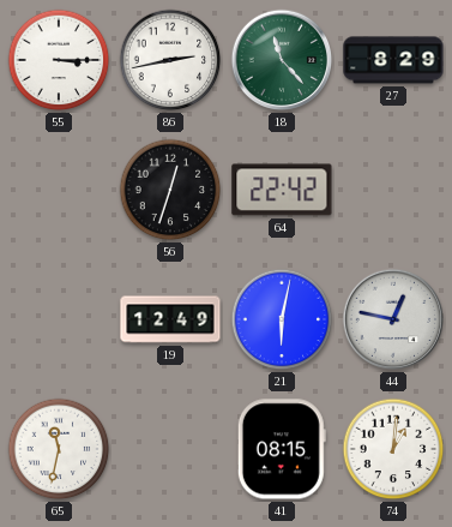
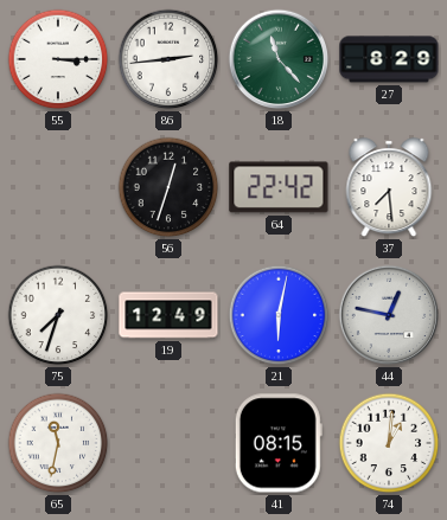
86: 2:43 -> 2:44
37: none -> 7:29
75: none -> 7:33
